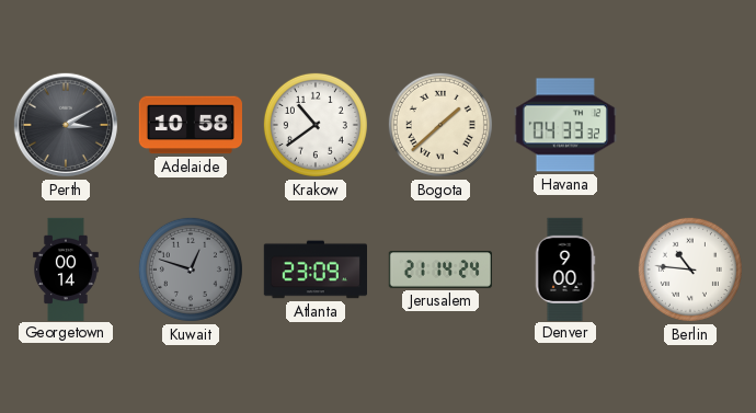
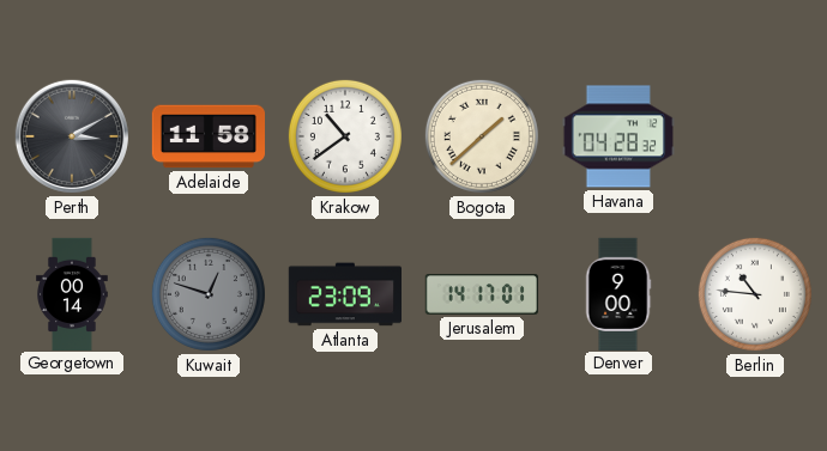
Adelaide: 10:58 -> 11:58
Havana: 04:33 -> 04:28
Jerusalem: 21:14 -> 14:17
